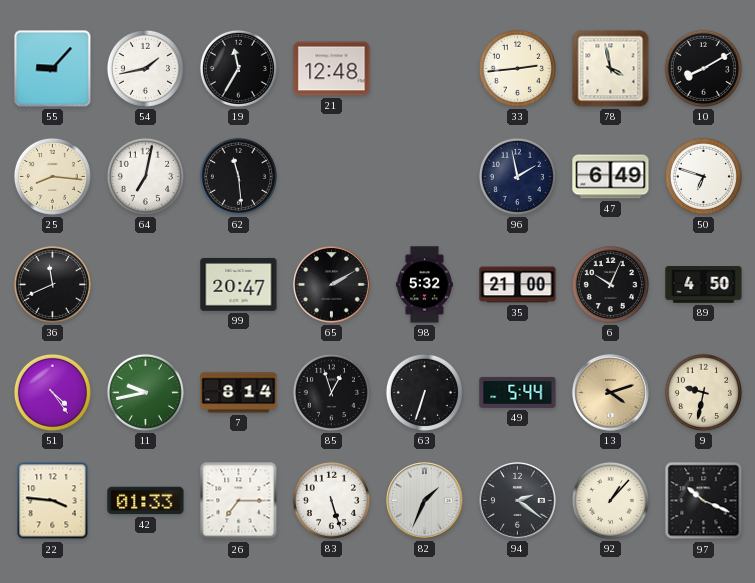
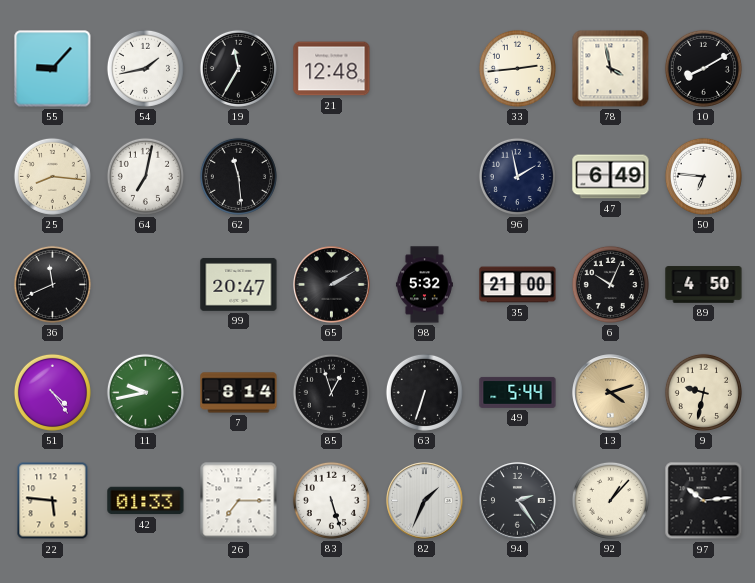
50: 6:48 -> 6:46
22: 3:46 -> 5:46
94: 2:21 -> 2:24
97: 10:19 -> 10:14
